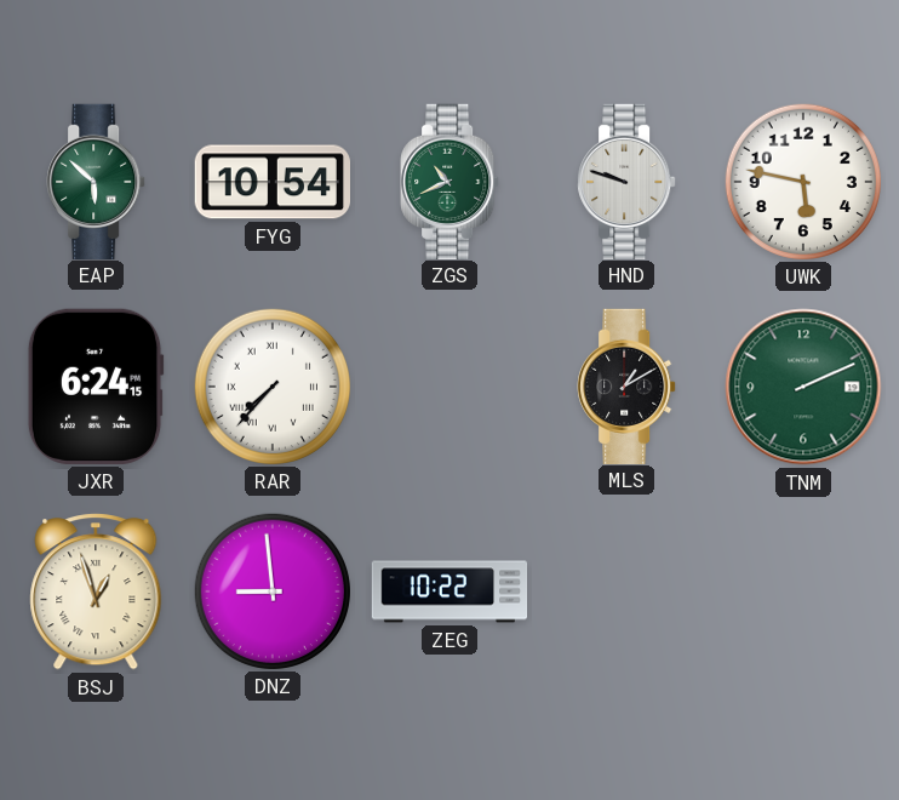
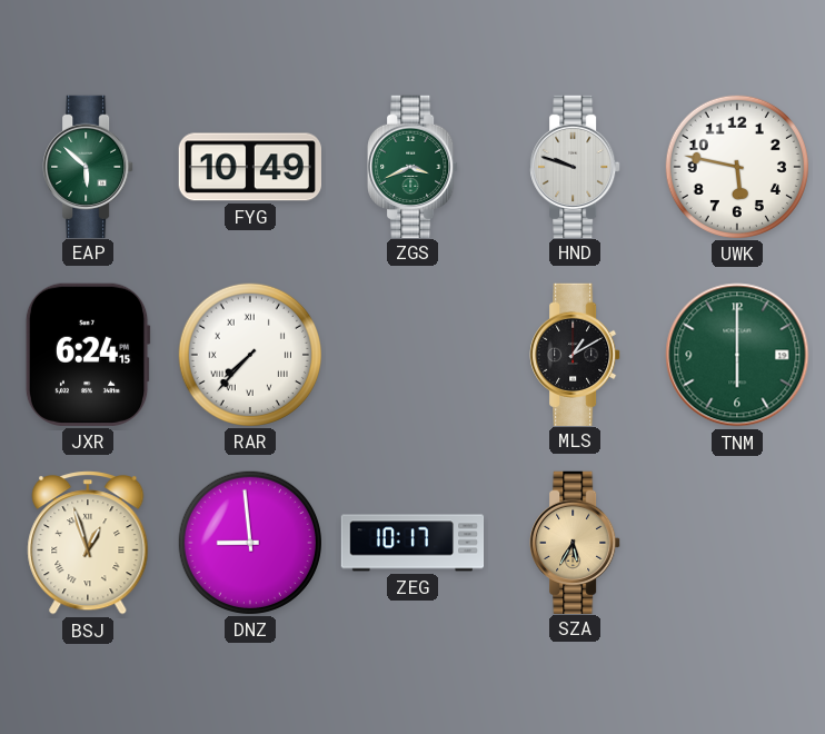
FYG: 10:54 -> 10:49
ZGS: 10:41 -> 3:41
TNM: 2:11 -> 6:00
ZEG: 10:22 -> 10:17
SZA: none -> 5:35
